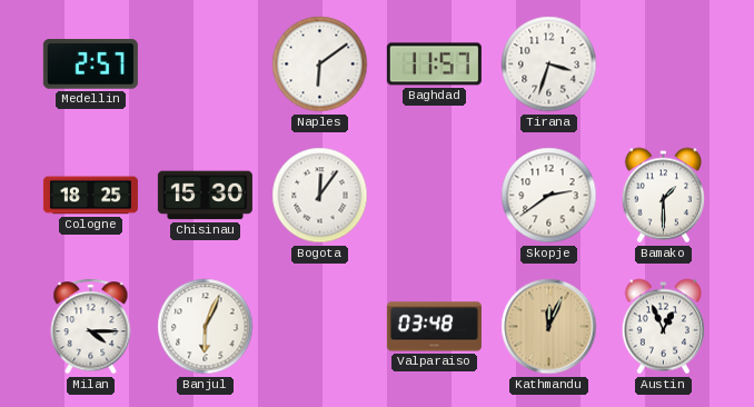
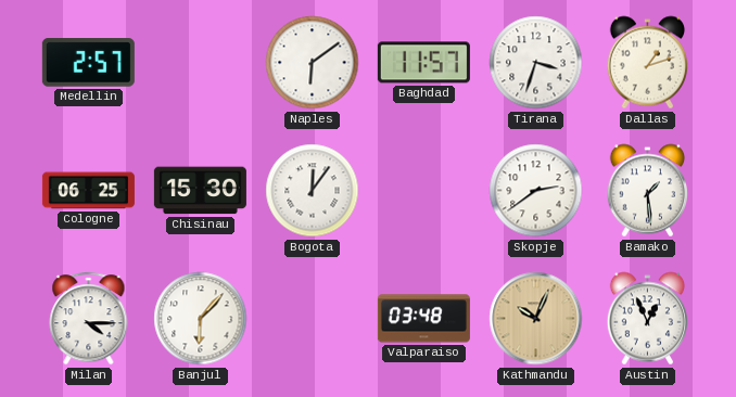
Dallas: none -> 1:12
Cologne: 18:25 -> 06:25
Bamako: 1:30 -> 1:29
Banjul: 6:04 -> 6:07
Kathmandu: 12:04 -> 10:04
